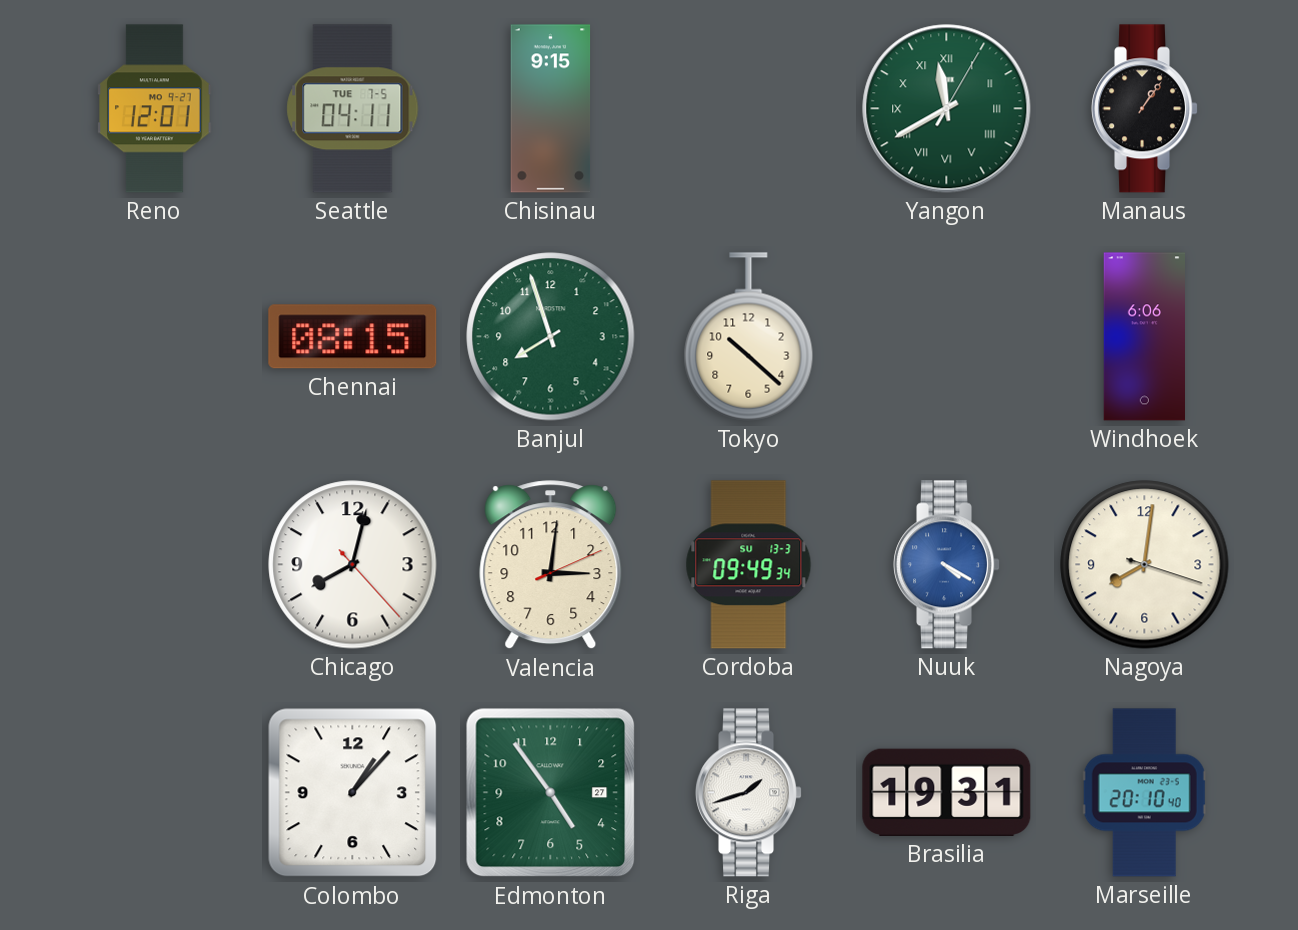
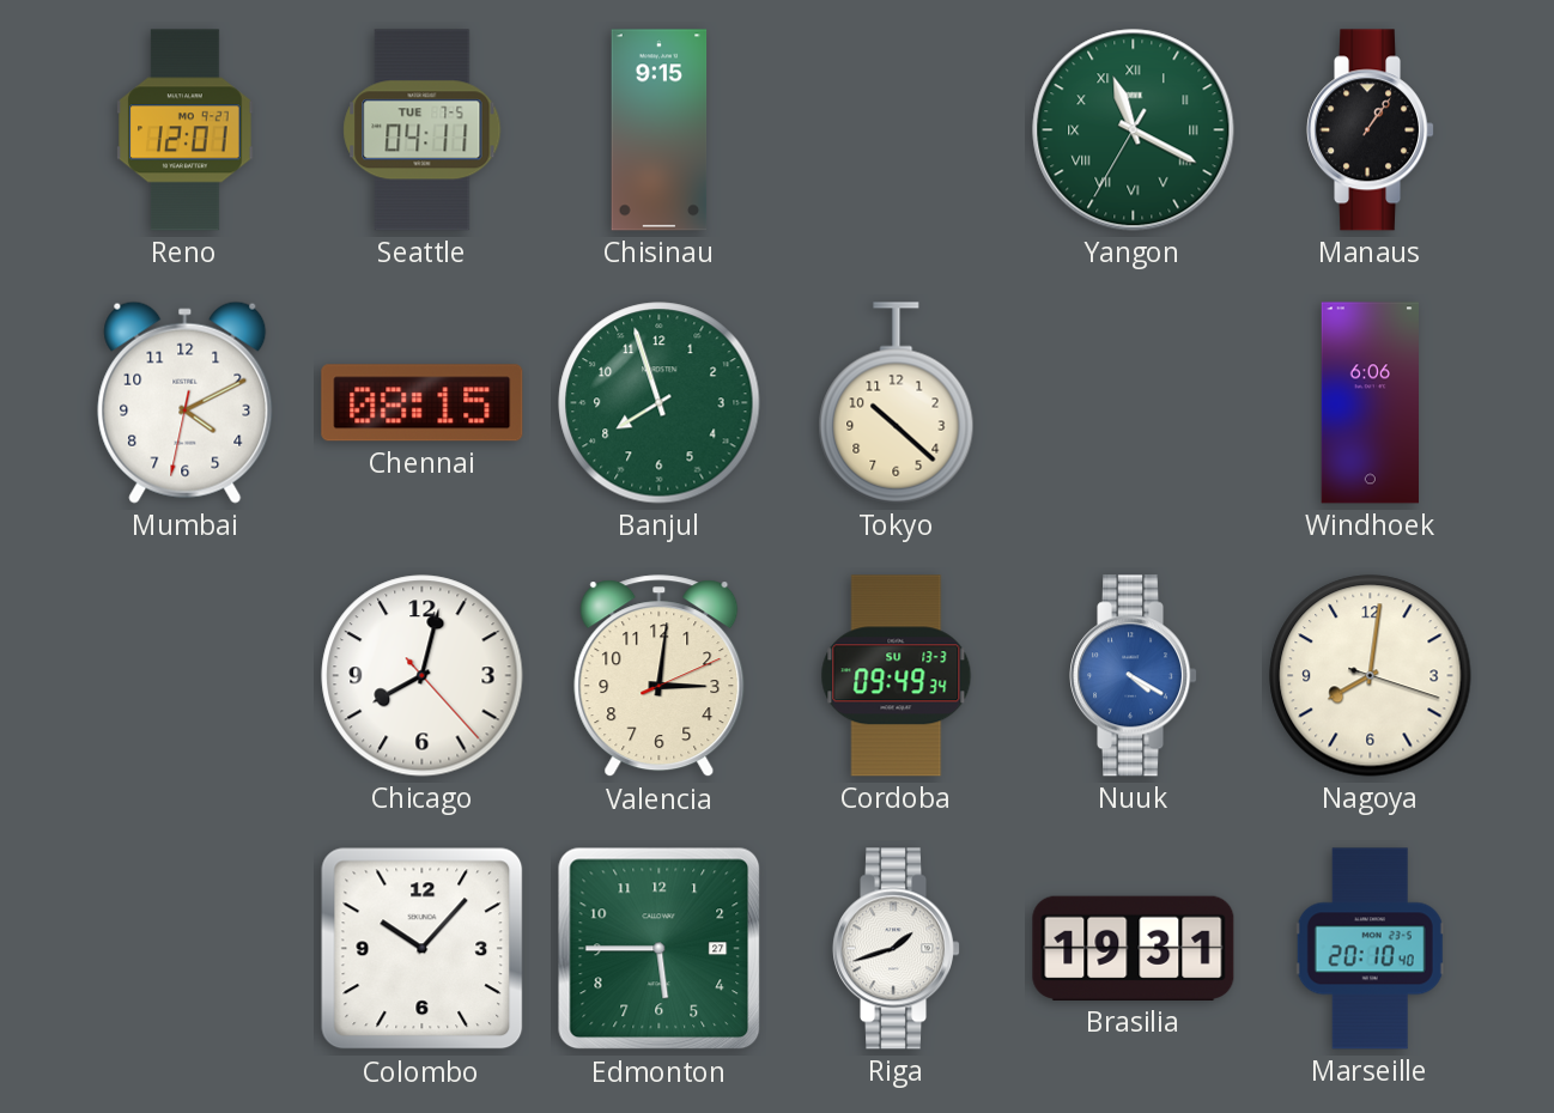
Yangon: 11:40 -> 11:19
Mumbai: none -> 4:10
Colombo: 1:07 -> 10:07
Edmonton: 4:54 -> 5:45
